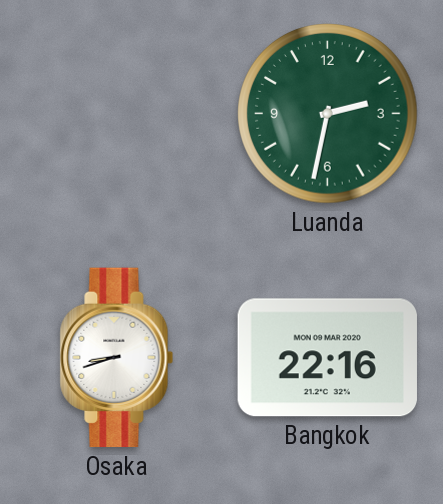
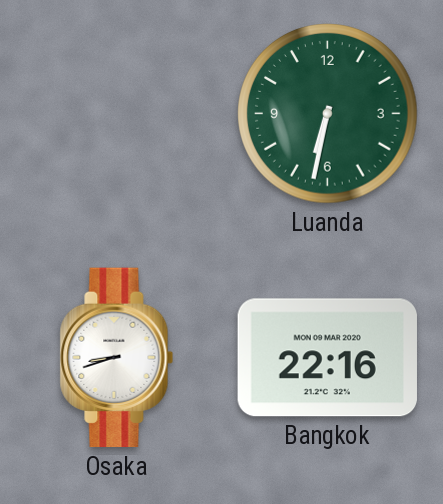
Luanda: 2:32 -> 6:32
